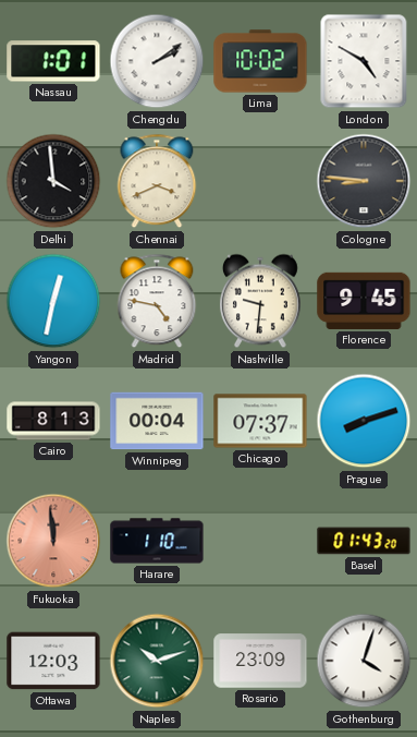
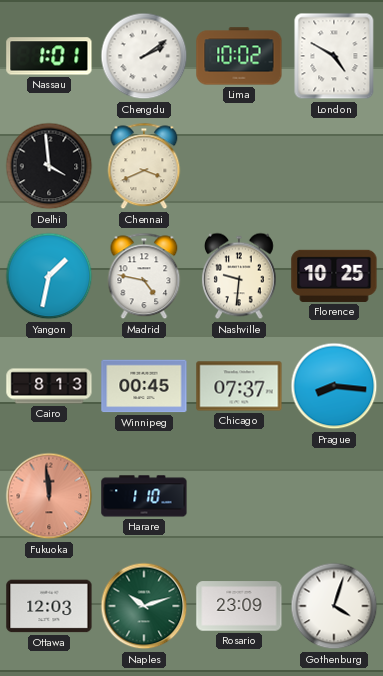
Cologne: 8:46 -> none
Yangon: 12:32 -> 1:32
Florence: 9:45 -> 10:25
Winnipeg: 00:04 -> 00:45
Prague: 8:12 -> 8:16
Basel: 01:43 -> none
